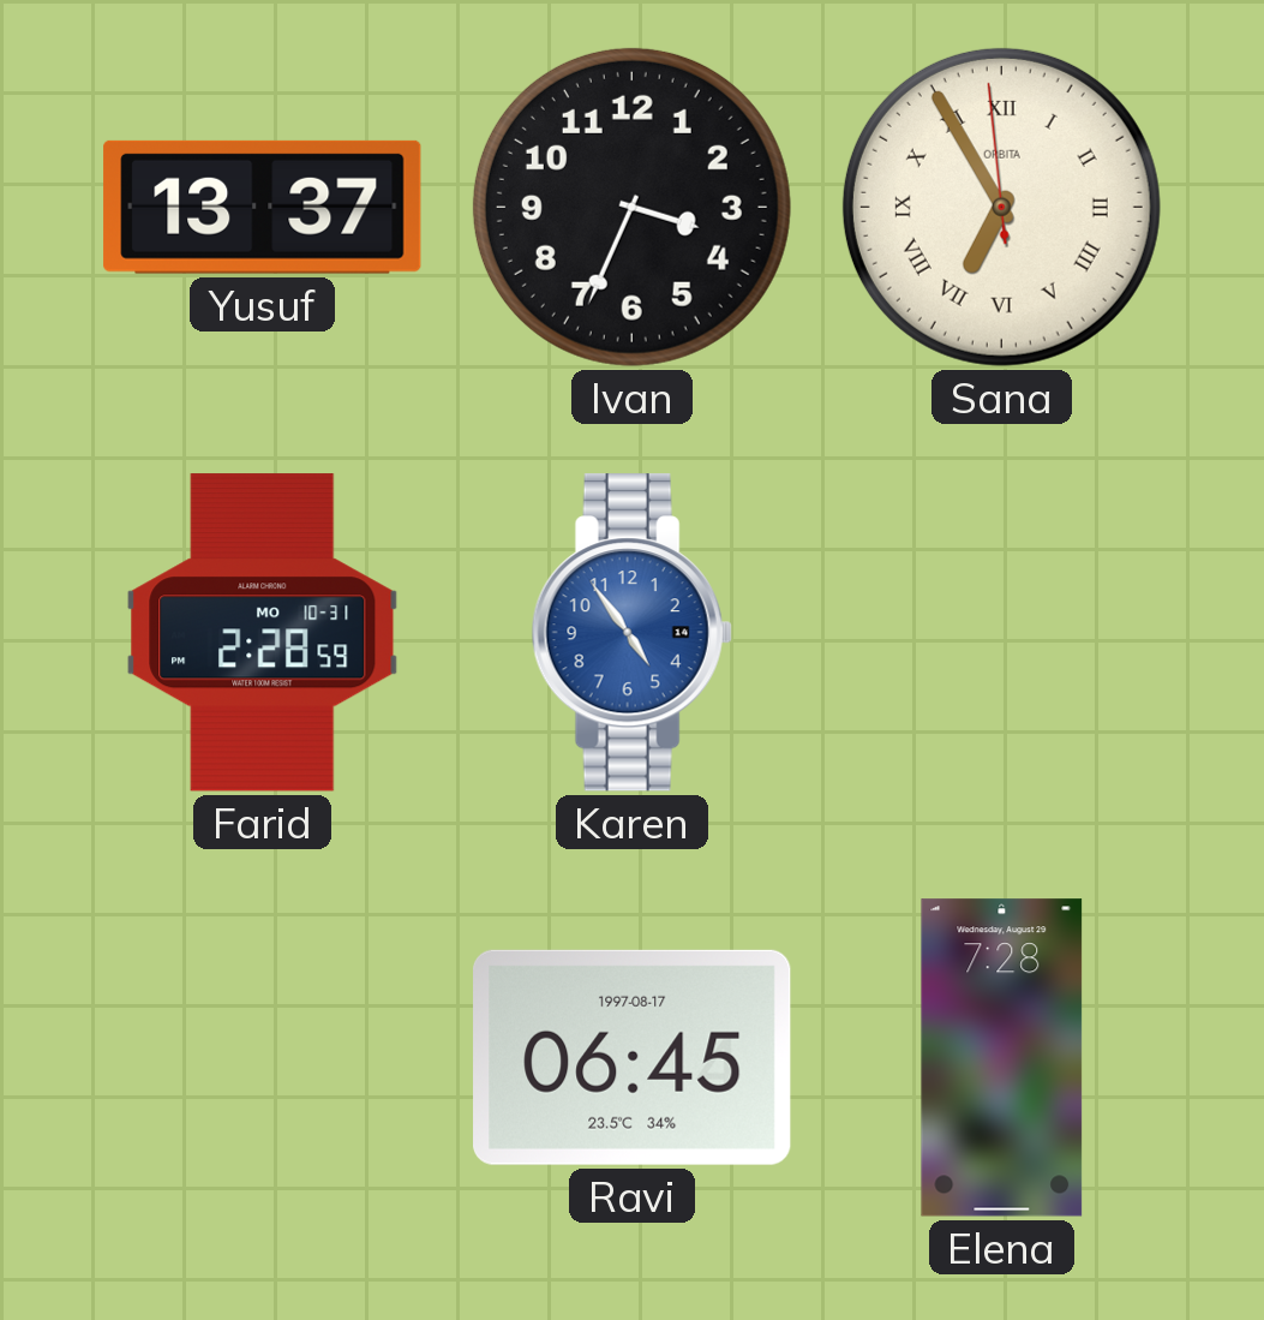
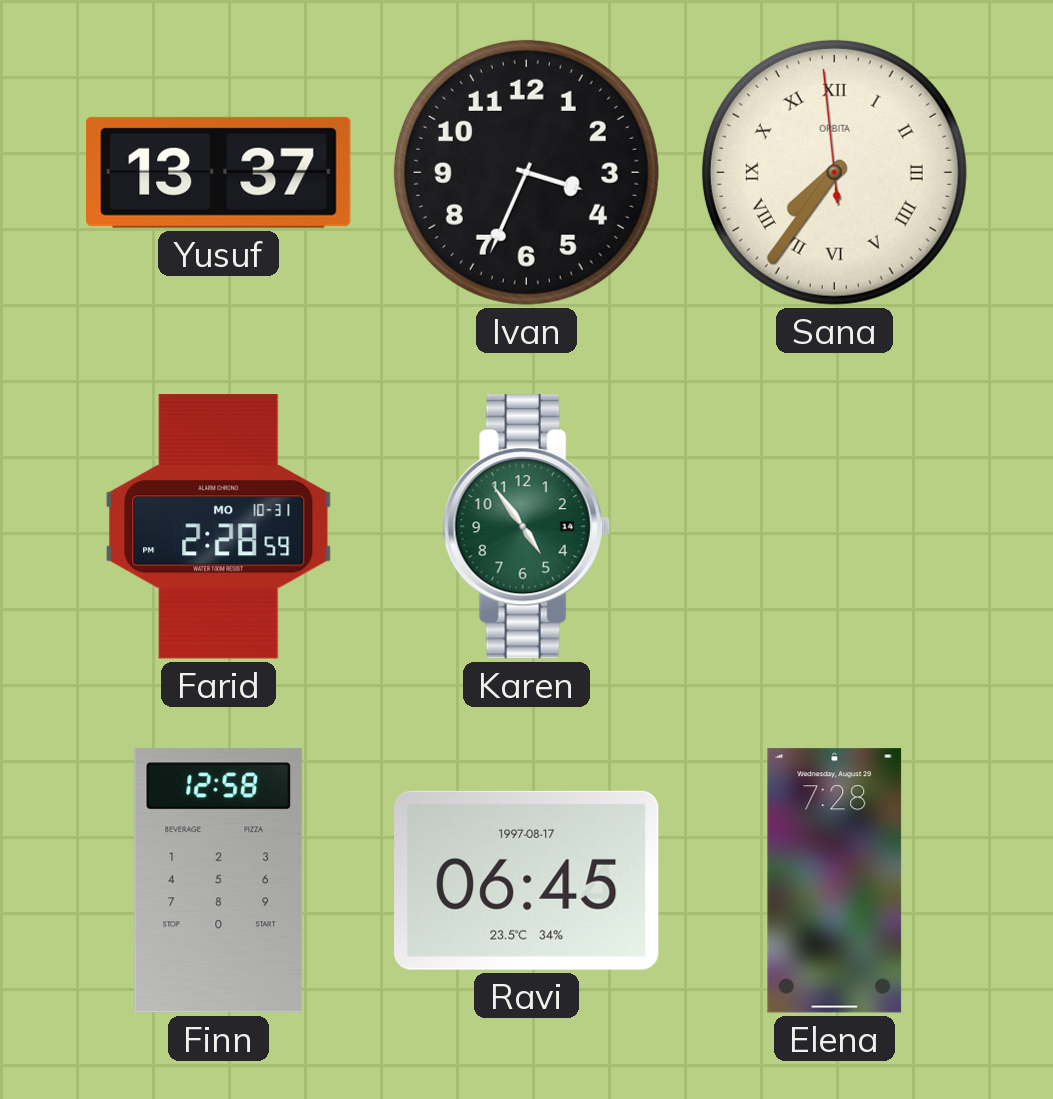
Sana: 6:54 -> 7:35
Karen dial: blue -> green
Finn: none -> 12:58
